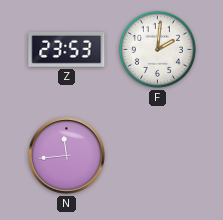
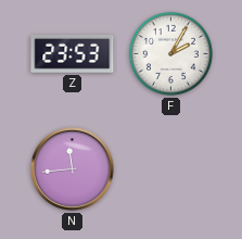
F: 2:01 -> 2:05
